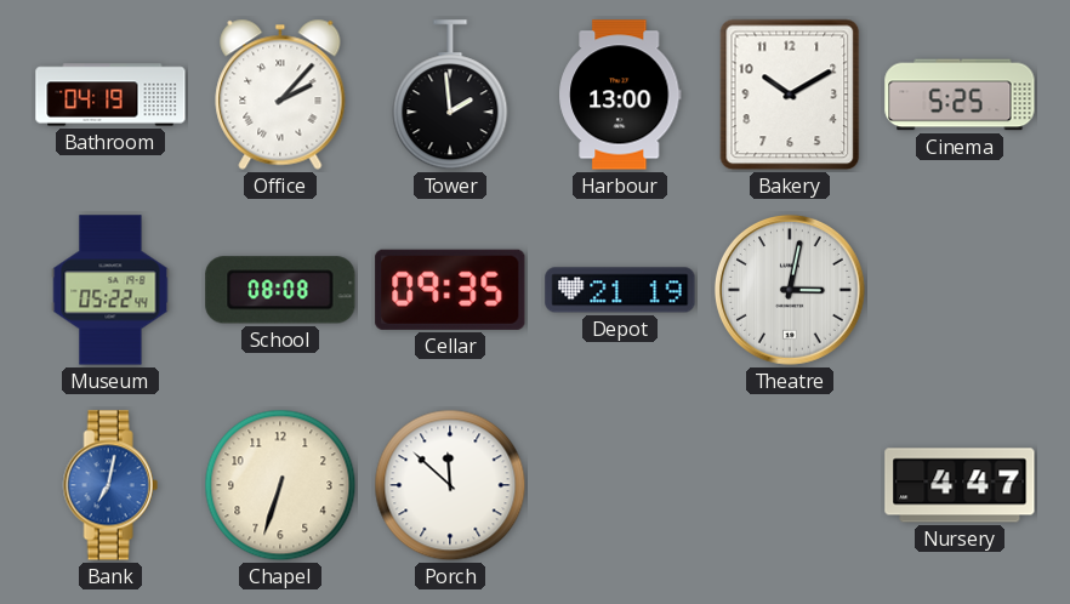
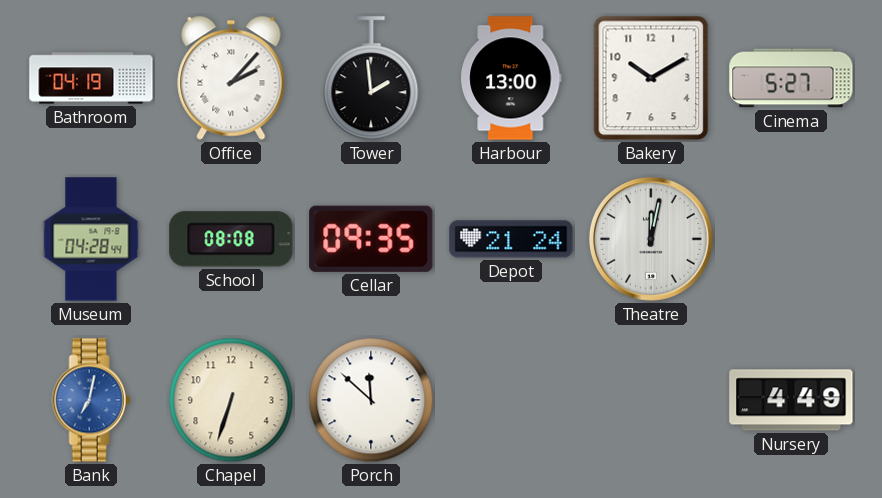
Cinema: 5:25 -> 5:27
Museum: 05:22 -> 04:28
Depot: 21:19 -> 21:24
Theatre: 3:02 -> 12:02
Nursery: 4:47 -> 4:49
